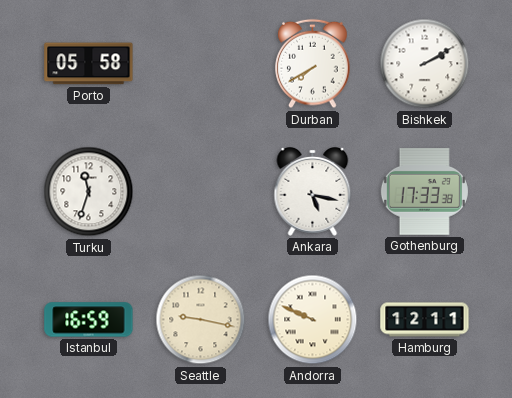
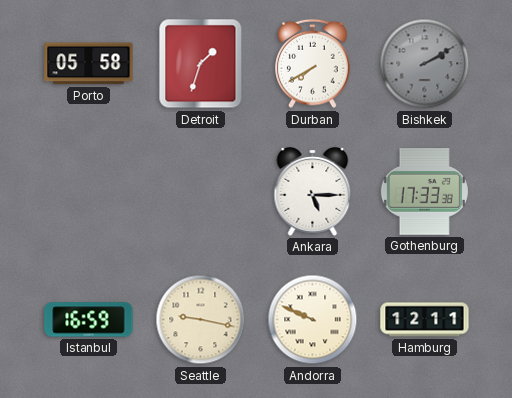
Detroit: none -> 1:33
Bishkek dial: white -> grey
Turku: 11:33 -> none
Ankara: 5:17 -> 5:15
